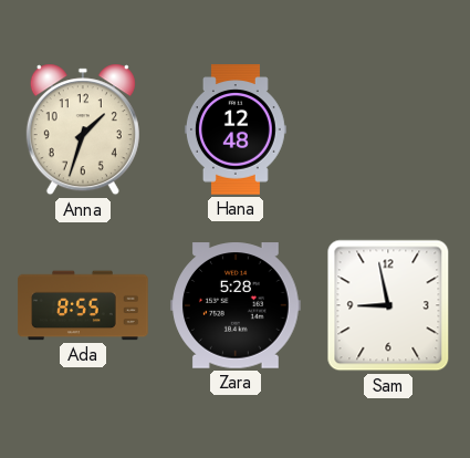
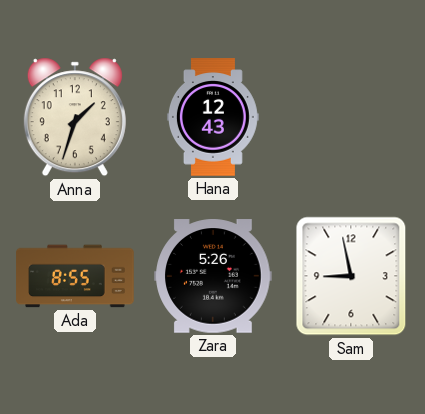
Hana: 12:48 -> 12:43
Zara: 5:28 -> 5:26
